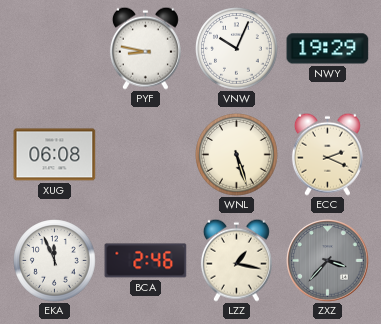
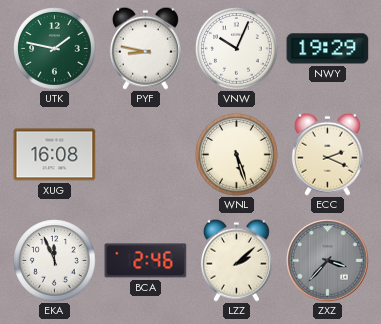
UTK: none -> 1:47
XUG: 06:08 -> 16:08
LZZ: 1:17 -> 2:08
